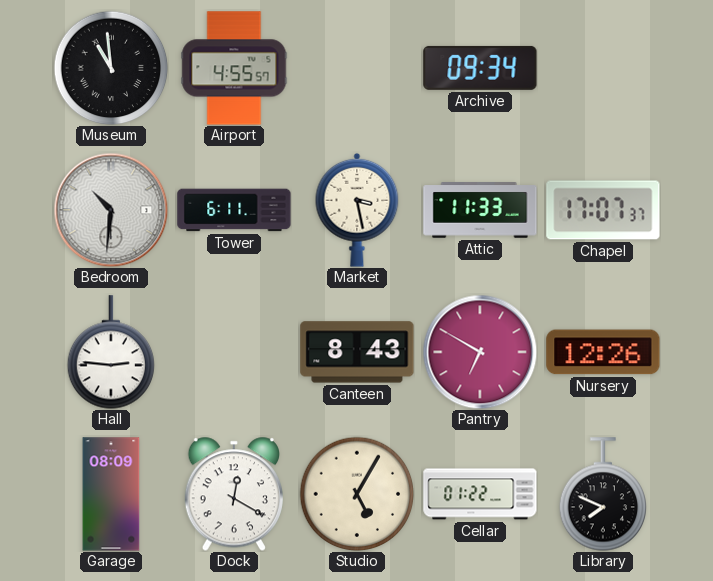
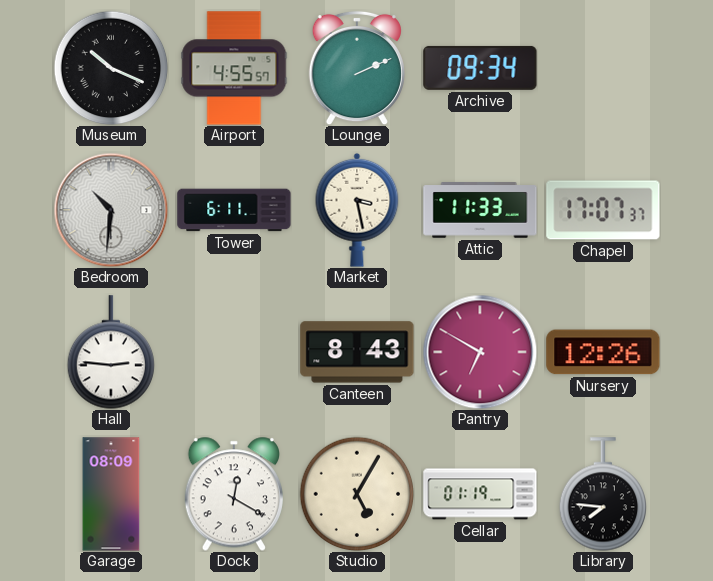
Museum: 10:59 -> 10:19
Lounge: none -> 2:11
Cellar: 01:22 -> 01:19
Library: 7:49 -> 7:46
